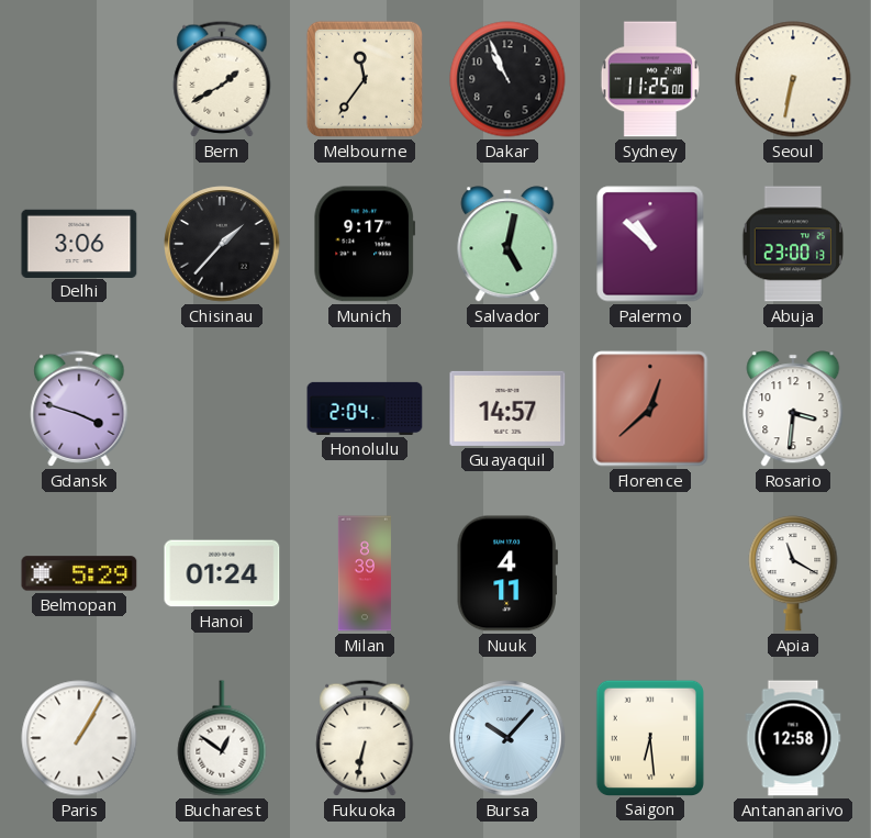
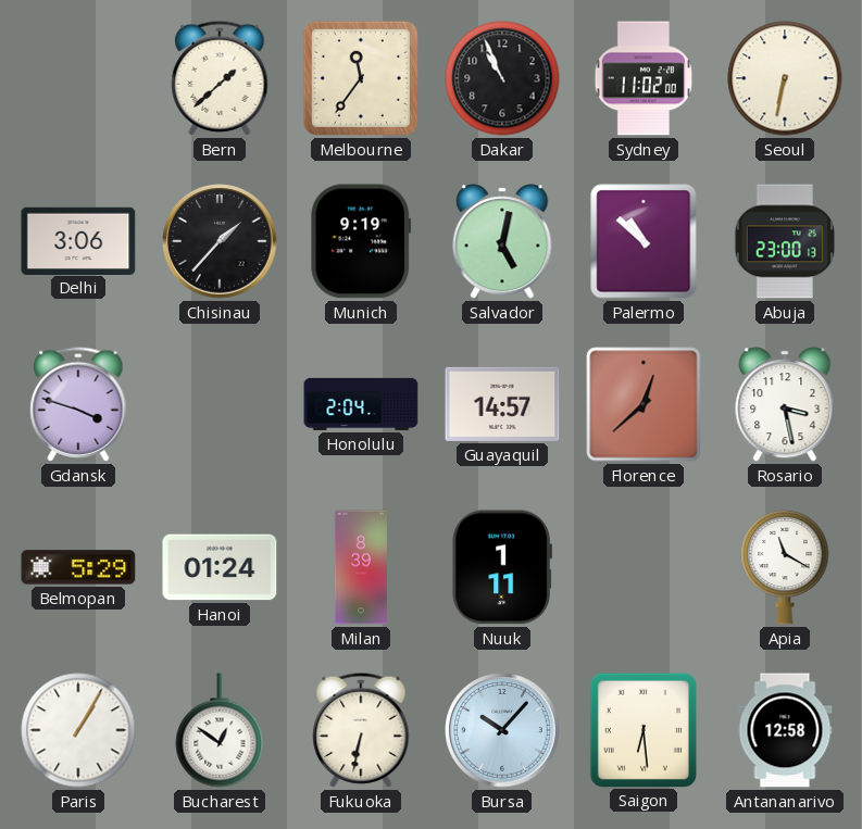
Bern: 1:40 -> 1:38
Sydney: 11:25 -> 11:02
Munich: 9:17 -> 9:19
Rosario: 3:31 -> 3:28
Nuuk: 4:11 -> 1:11
